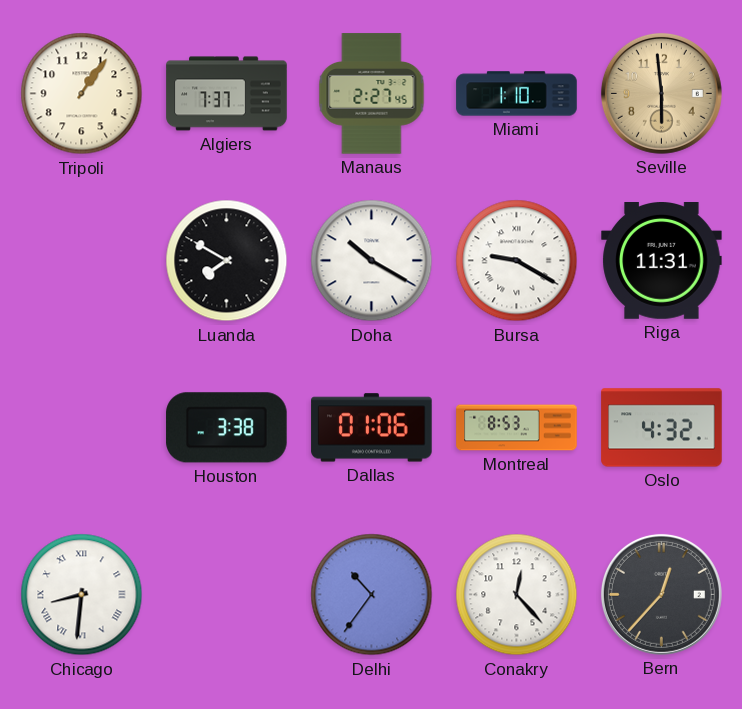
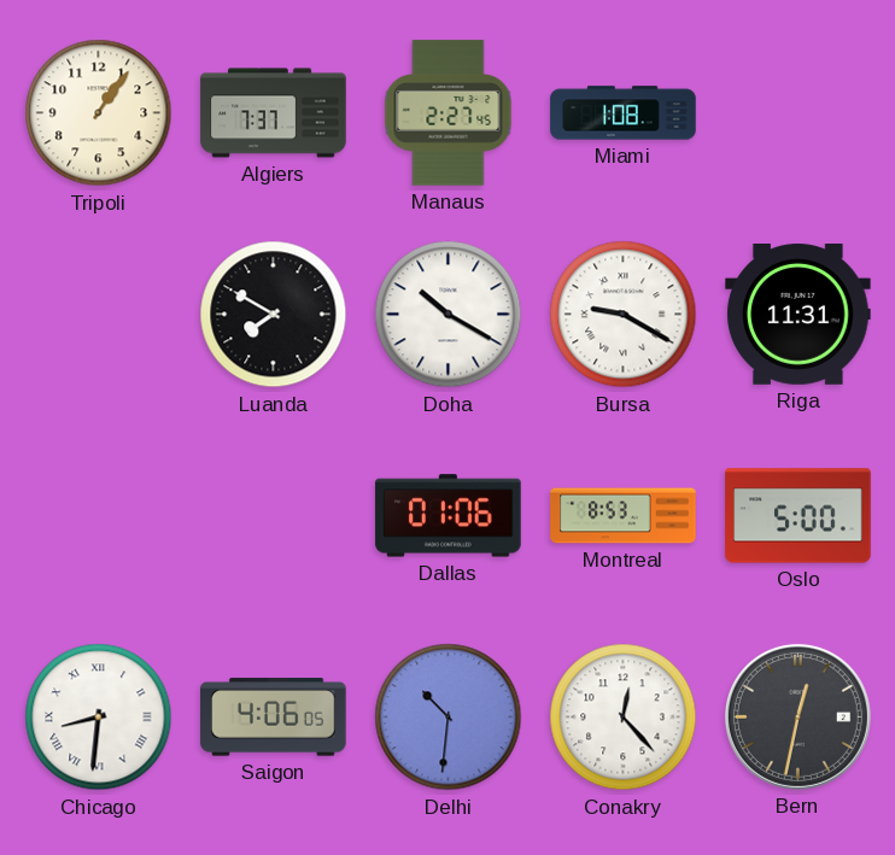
Miami: 1:10 -> 1:08
Seville: 5:59 -> none
Houston: 3:38 -> none
Oslo: 4:32 -> 5:00
Saigon: none -> 4:06
Delhi: 10:36 -> 10:31
Bern: 12:37 -> 12:32
